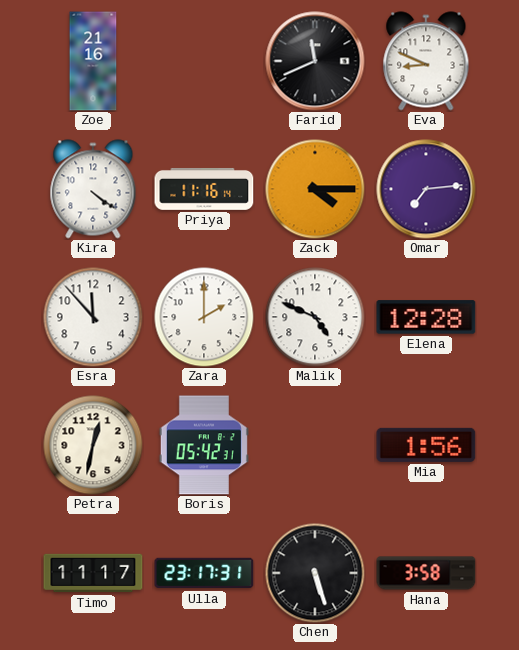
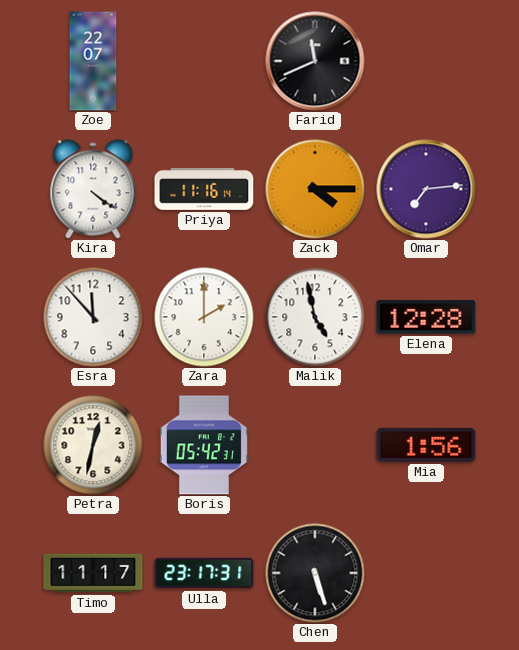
Zoe: 21:16 -> 22:07
Eva: 8:49 -> none
Malik: 4:49 -> 4:58
Hana: 3:58 -> none
